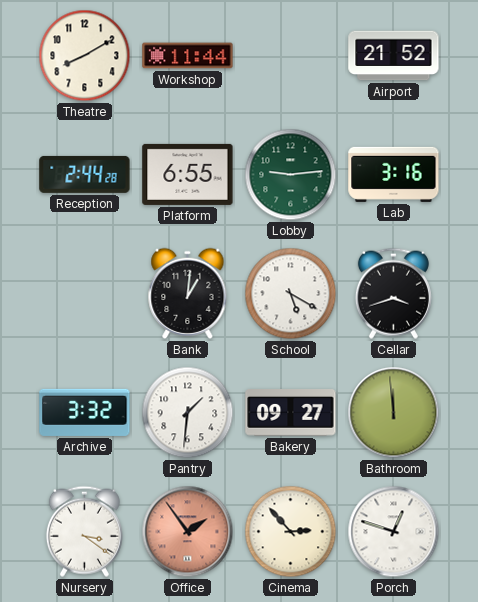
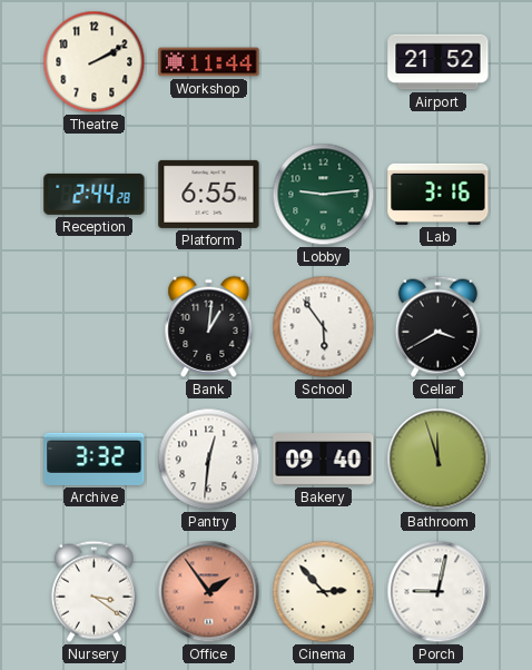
Theatre: 8:10 -> 2:10
School: 5:20 -> 5:54
Cellar: 3:42 -> 3:40
Pantry: 1:31 -> 12:31
Bakery: 09:27 -> 09:40
Bathroom: 11:59 -> 11:57
Porch: 12:48 -> 9:02
